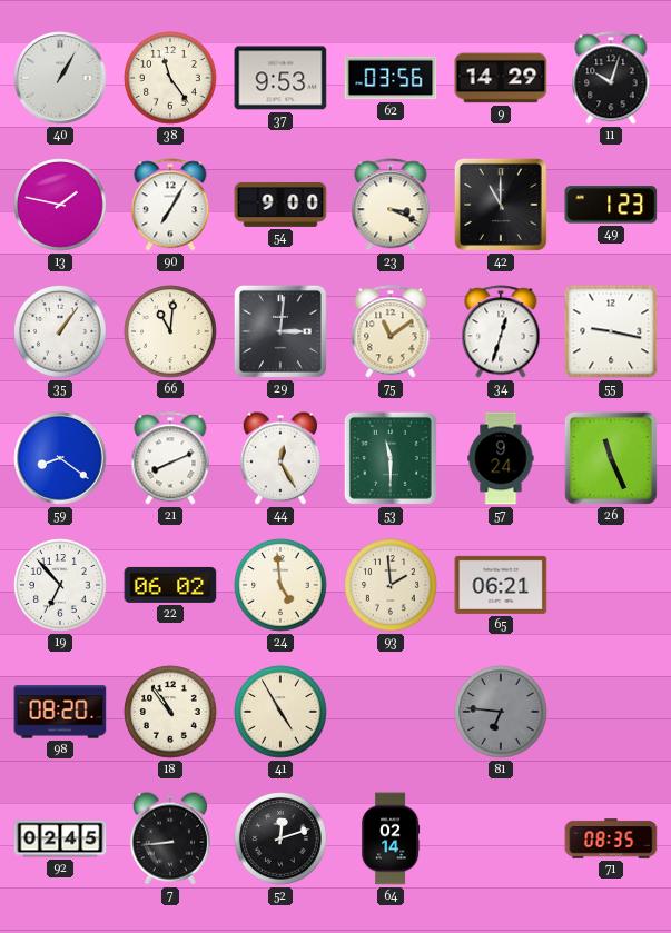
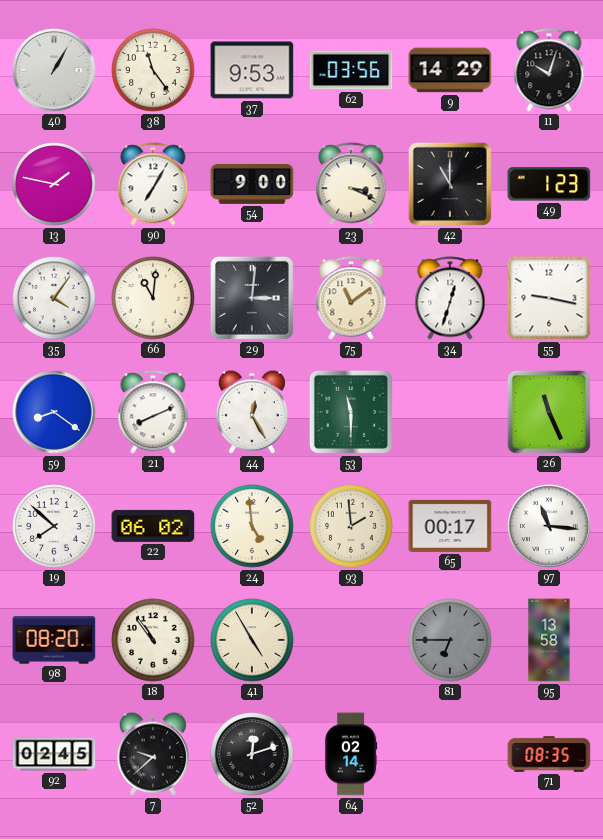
35: 1:06 -> 4:06
57: 9:24 -> none
19: 6:53 -> 7:52
65: 06:21 -> 00:17
97: none -> 11:16
81: 6:46 -> 6:45
95: none -> 13:58
7: 8:44 -> 9:38
